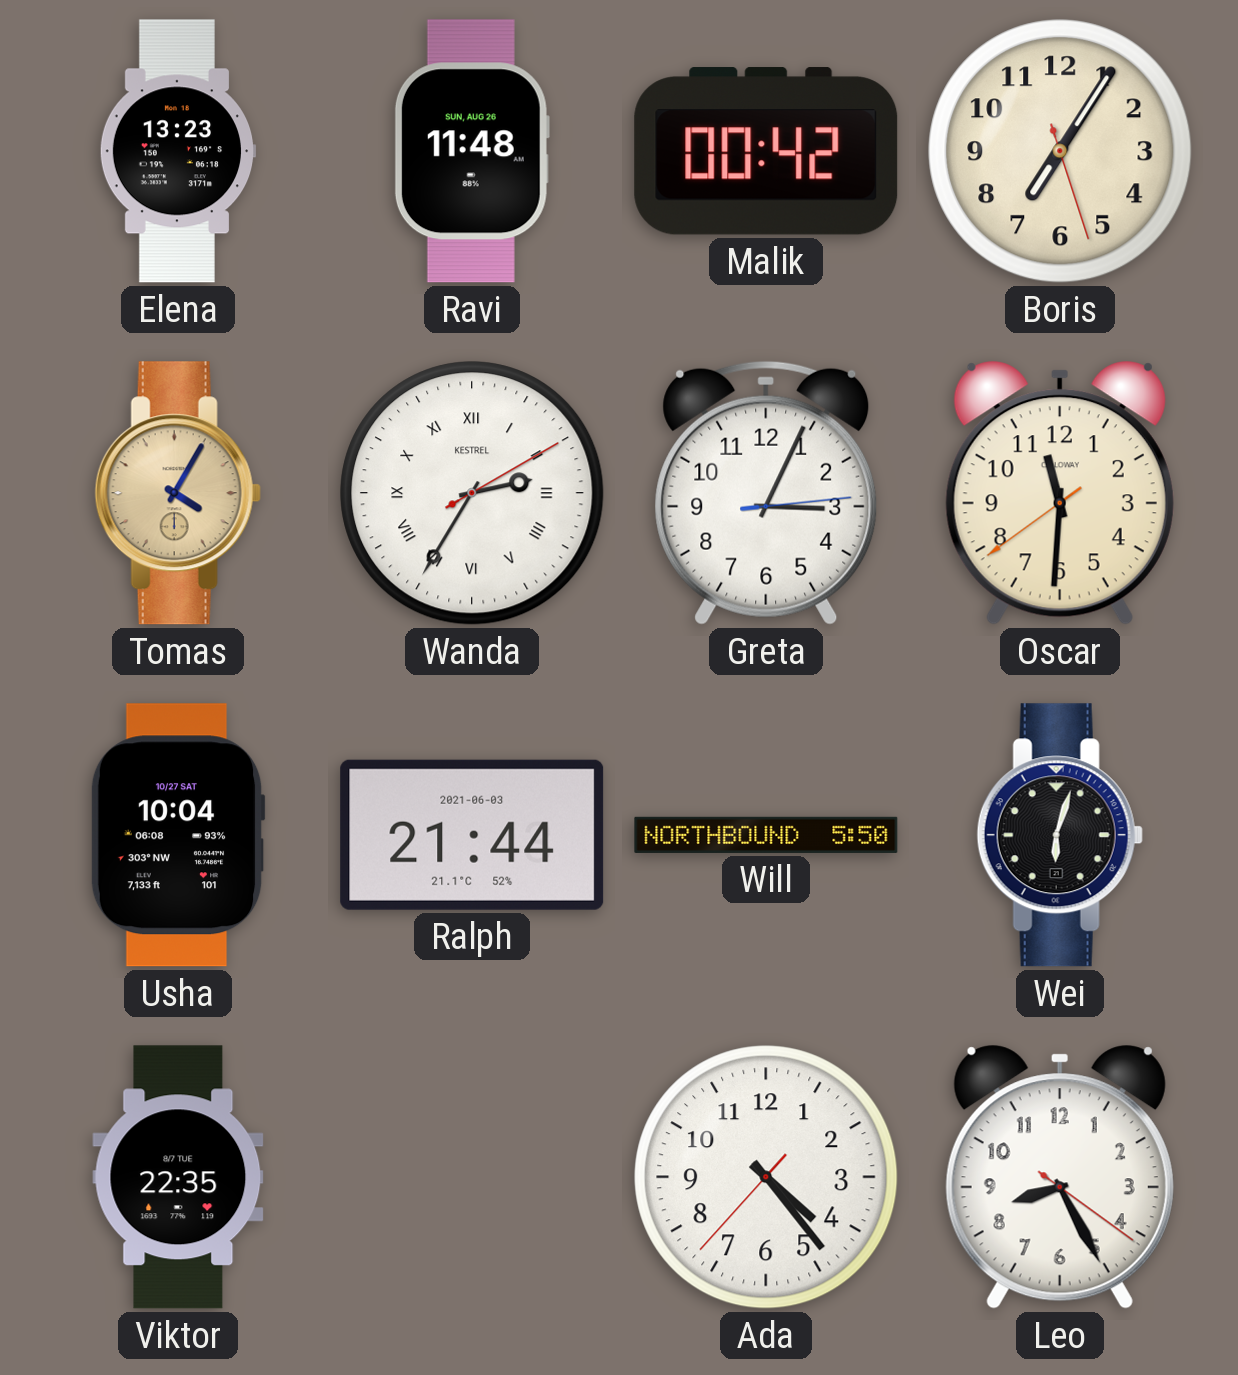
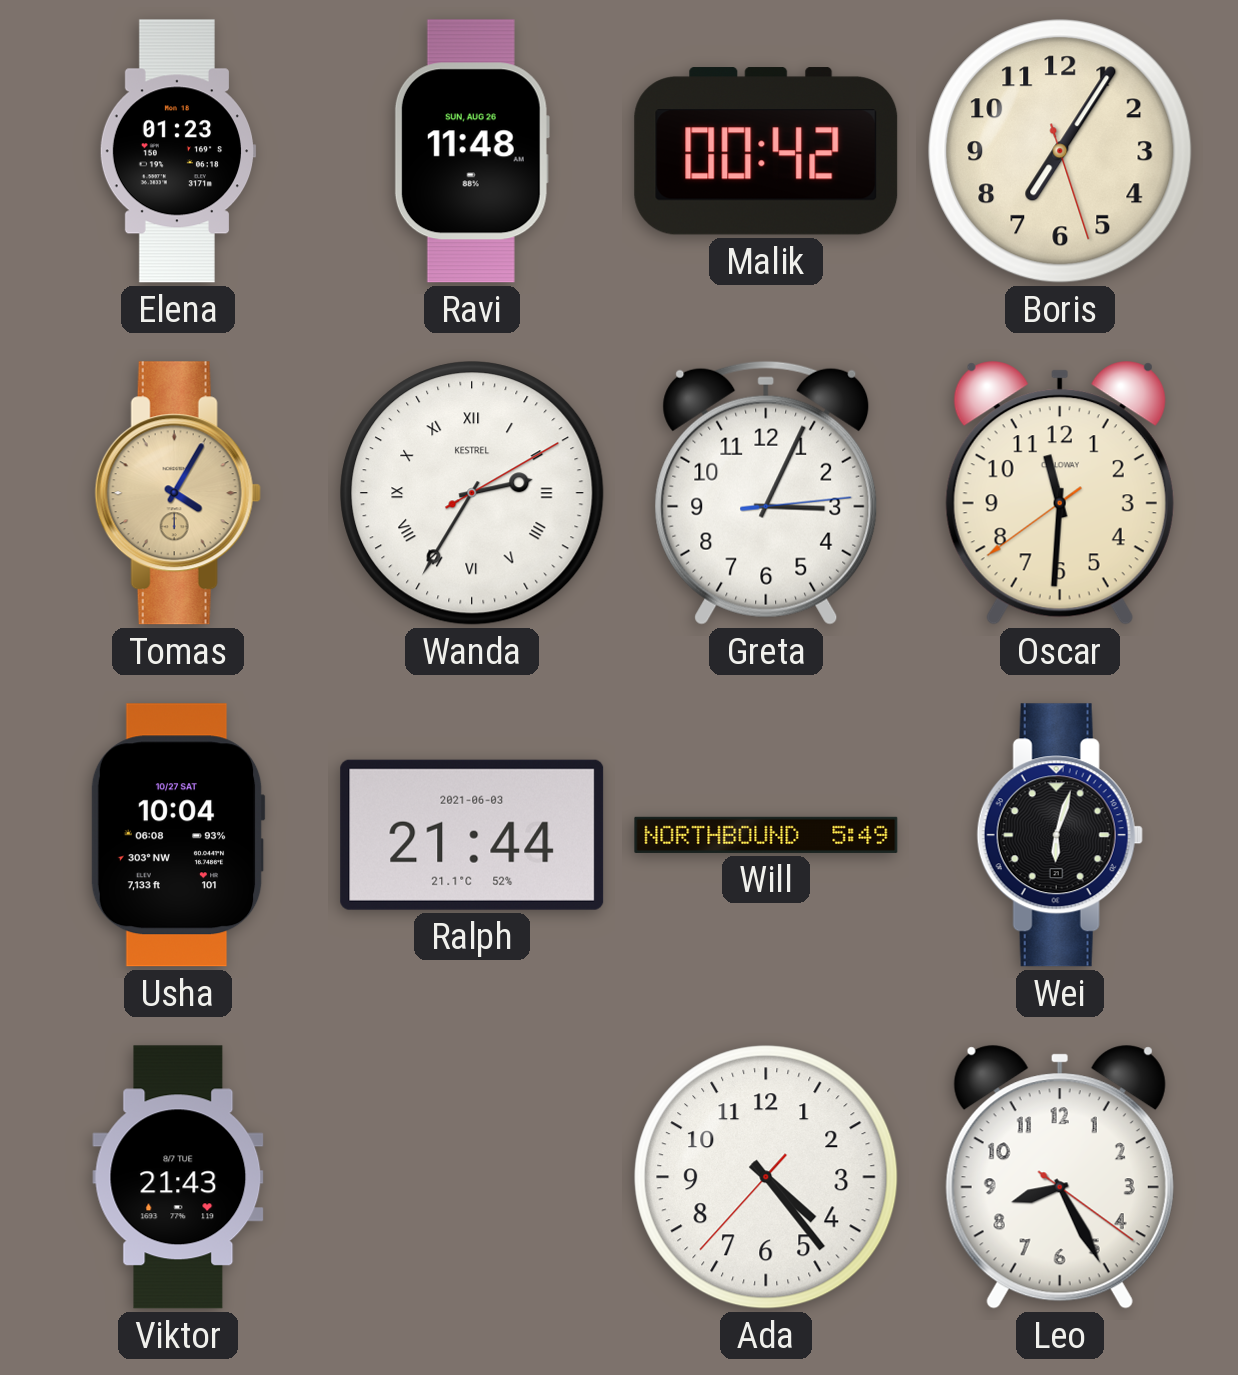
Elena: 13:23 -> 01:23
Will: 5:50 -> 5:49
Viktor: 22:35 -> 21:43
